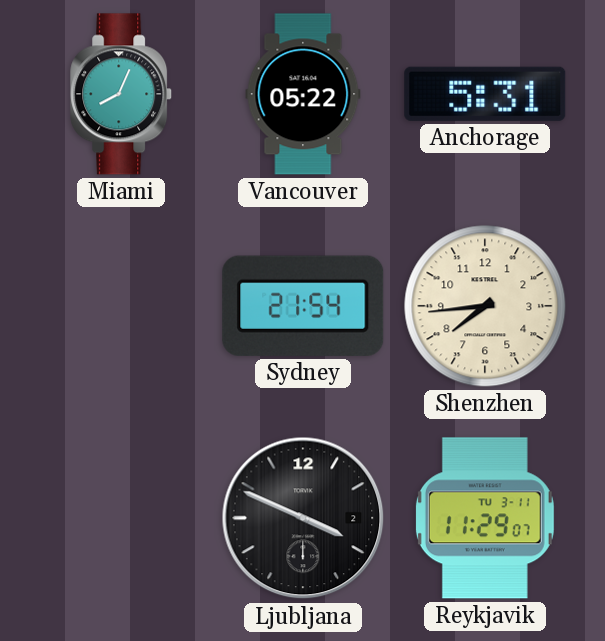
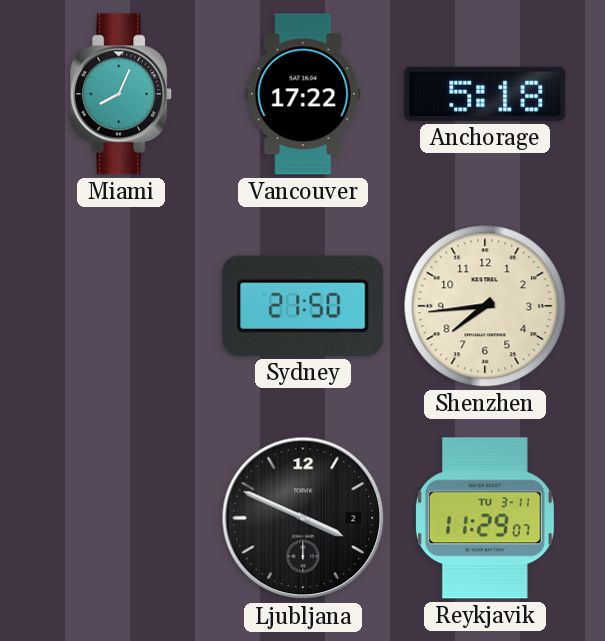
Vancouver: 05:22 -> 17:22
Anchorage: 5:31 -> 5:18
Sydney: 21:54 -> 21:50
